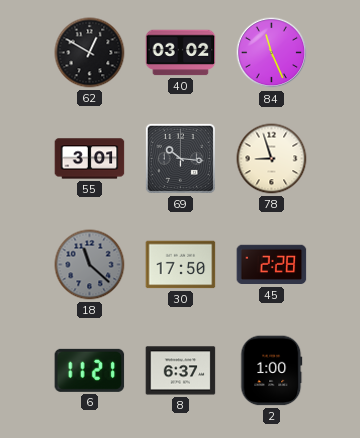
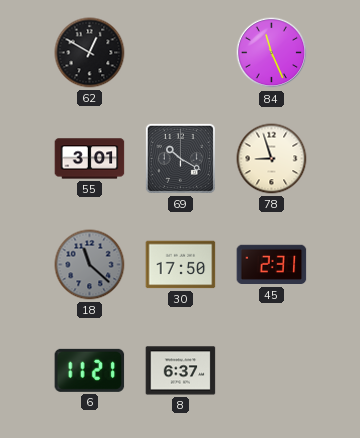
40: 03:02 -> none
69: 10:16 -> 10:20
45: 2:28 -> 2:31
2: 1:00 -> none
